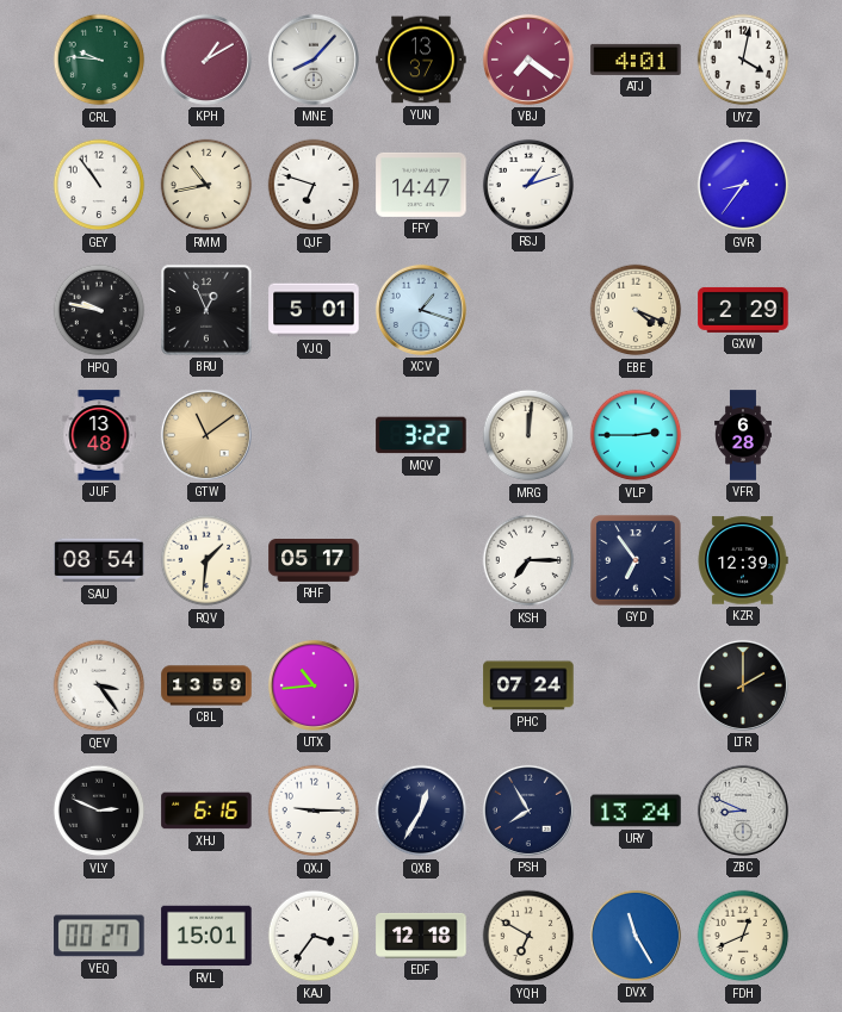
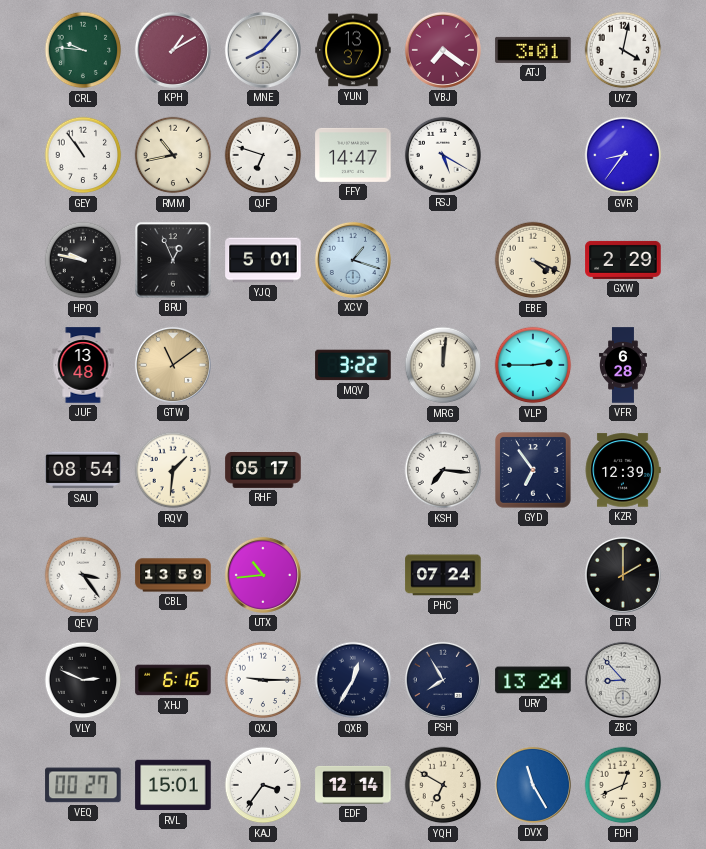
ATJ: 4:01 -> 3:01
RSJ: 1:12 -> 5:20
KSH: 7:15 -> 7:16
ZBC: 8:49 -> 8:53
EDF: 12:18 -> 12:14
